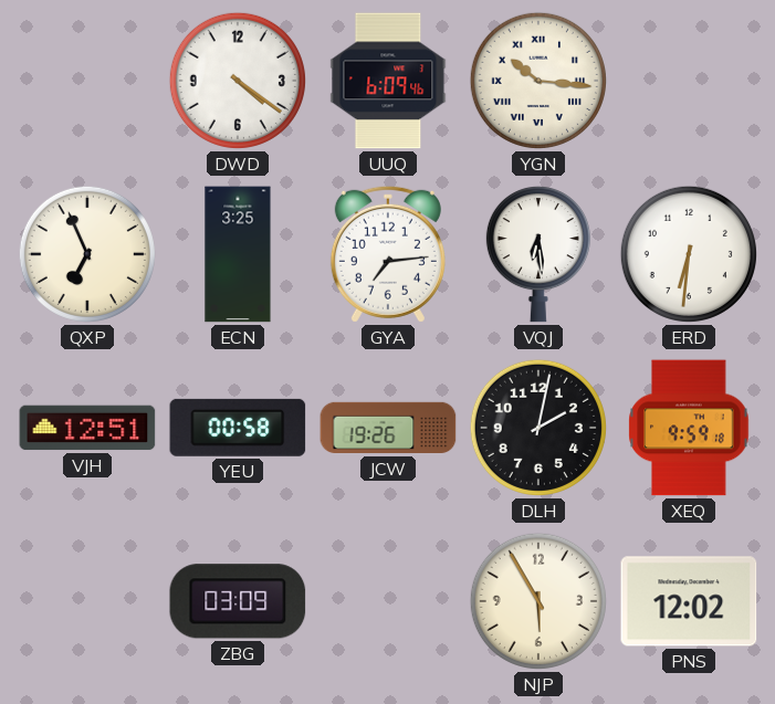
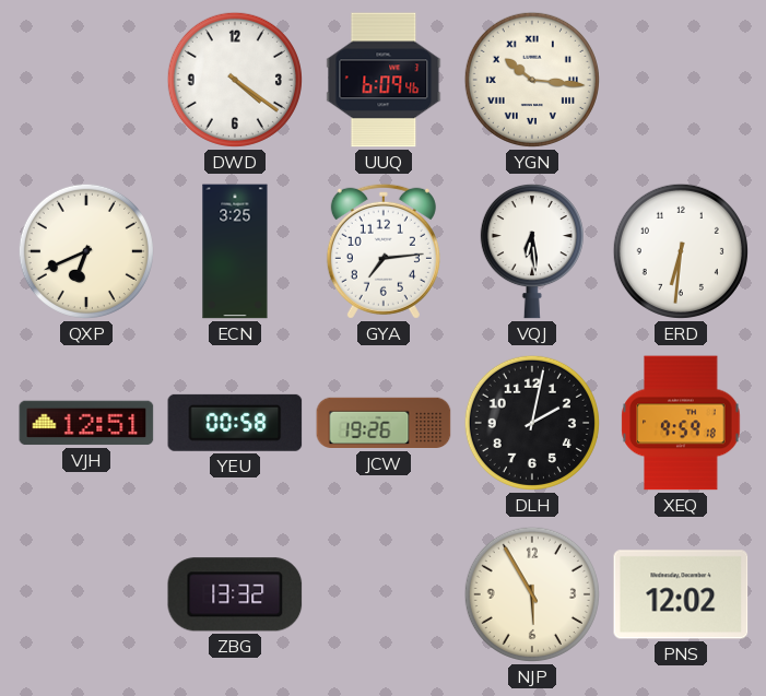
QXP: 6:56 -> 6:41
ZBG: 03:09 -> 13:32
